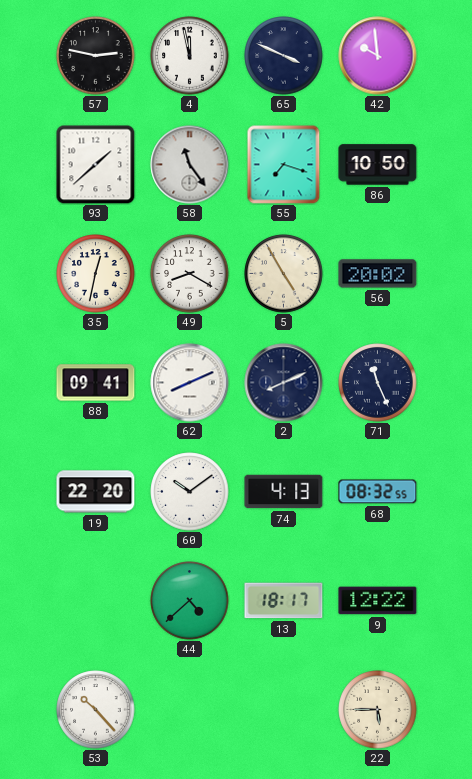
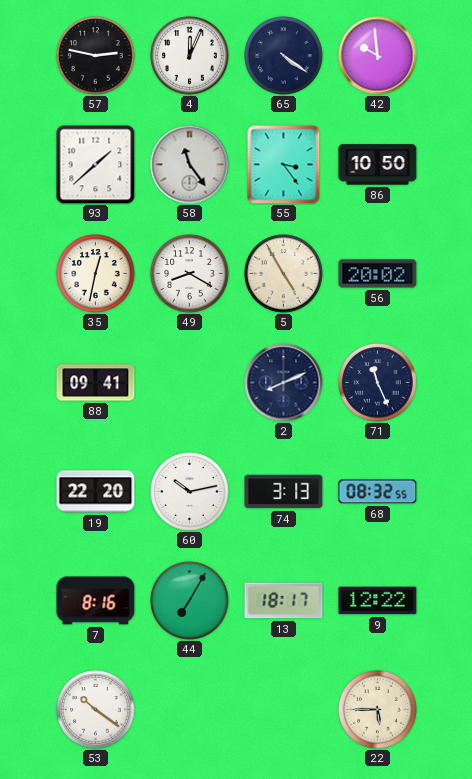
4: 11:58 -> 12:04
65: 3:49 -> 4:21
55: 7:18 -> 3:24
62: 8:11 -> none
60: 10:09 -> 10:13
74: 4:13 -> 3:13
7: none -> 8:16
44: 4:38 -> 7:05
53: 10:23 -> 10:21
